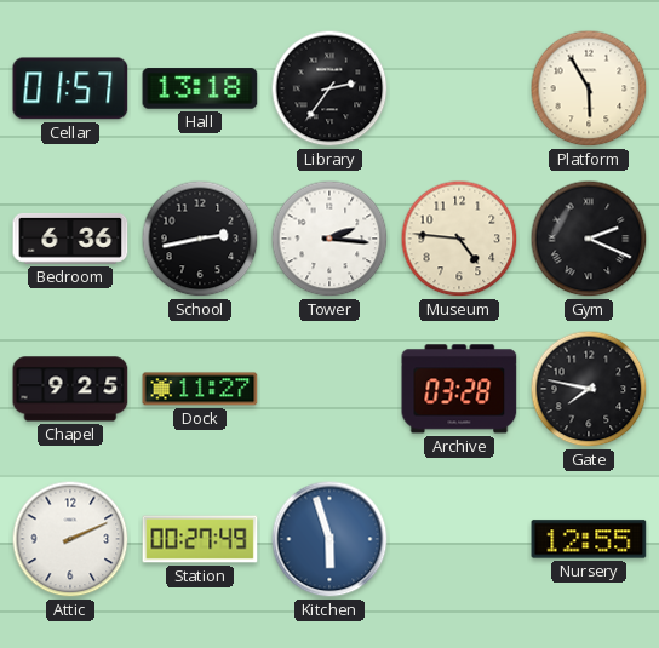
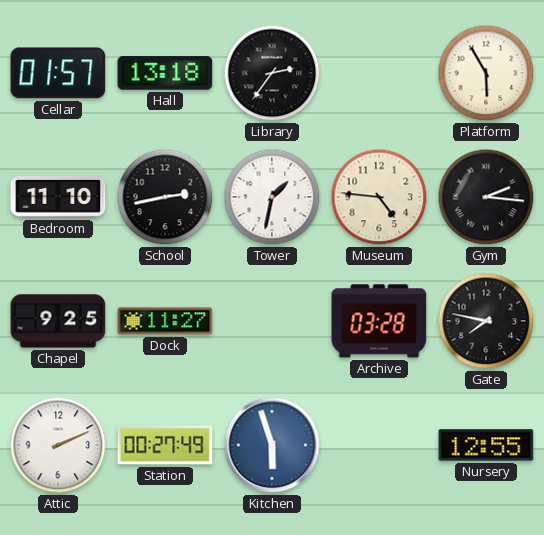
Bedroom: 6:36 -> 11:10
Tower: 2:16 -> 1:32
Gym: 2:19 -> 2:16
